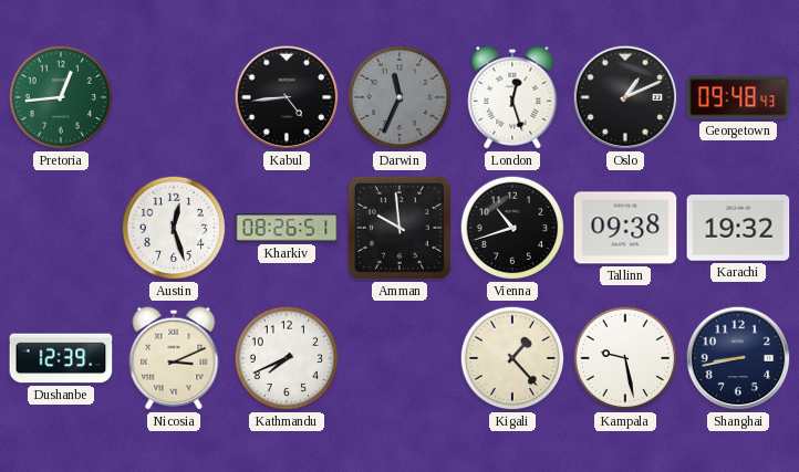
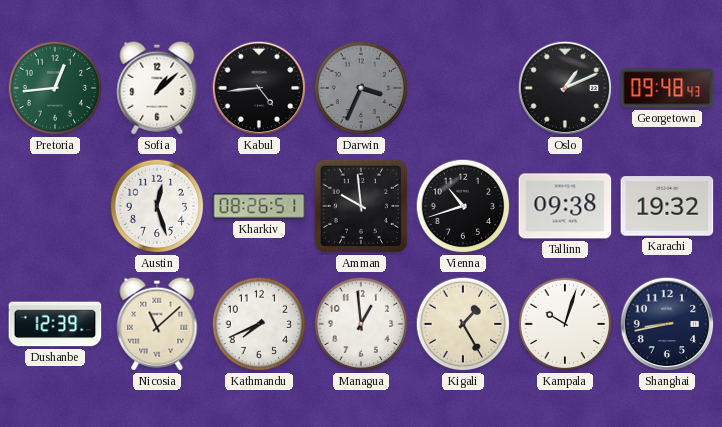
Sofia: none -> 1:08
Darwin: 11:34 -> 3:34
London: 12:27 -> none
Nicosia: 3:11 -> 11:08
Managua: none -> 12:59
Kigali: 1:23 -> 1:25
Kampala: 9:28 -> 10:03
